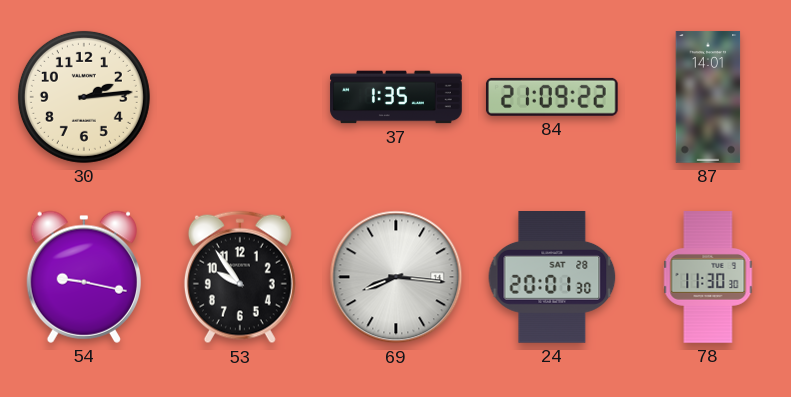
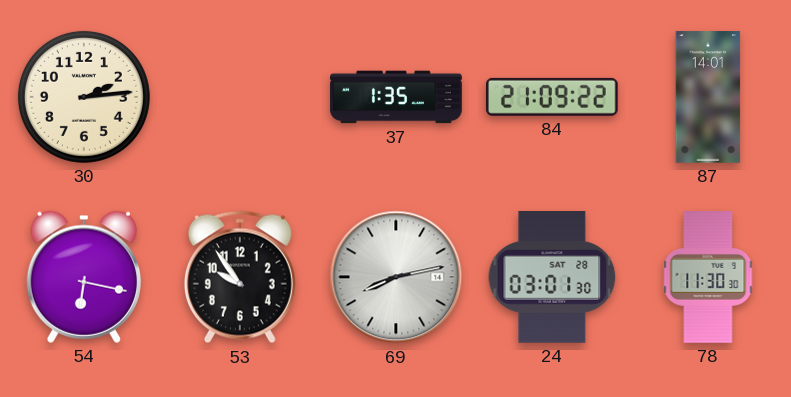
54: 9:17 -> 6:17
69: 8:16 -> 8:13
24: 20:01 -> 03:01
